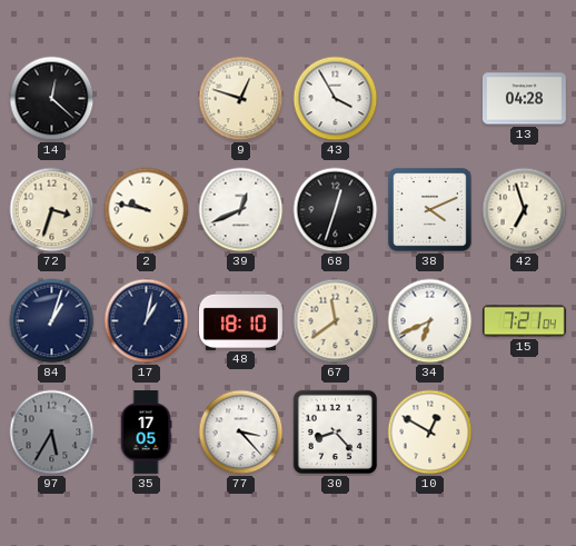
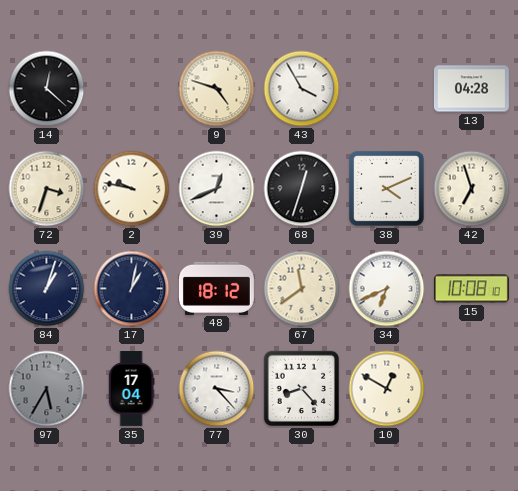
9: 12:48 -> 4:48
48: 18:10 -> 18:12
15: 7:21 -> 10:08
35: 17:05 -> 17:04
